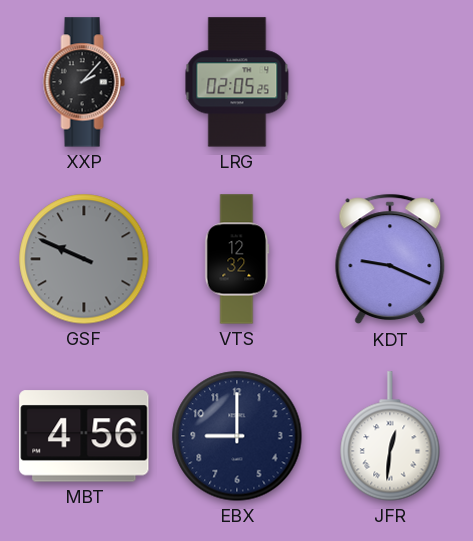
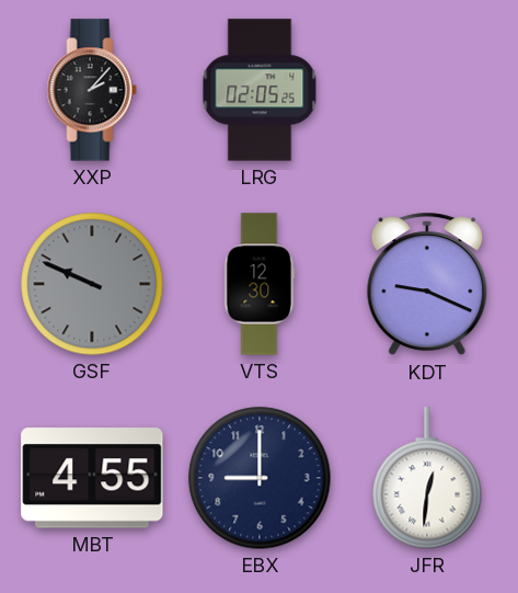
VTS: 12:32 -> 12:30
MBT: 4:56 -> 4:55
